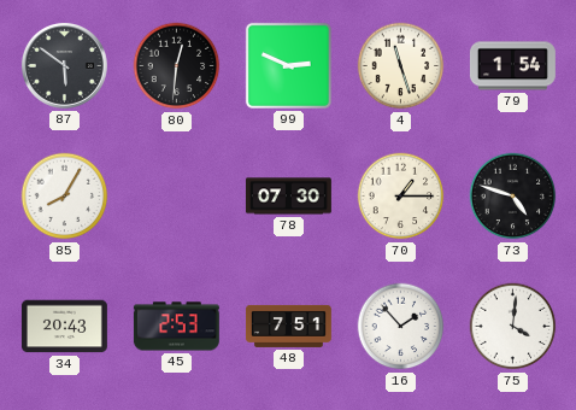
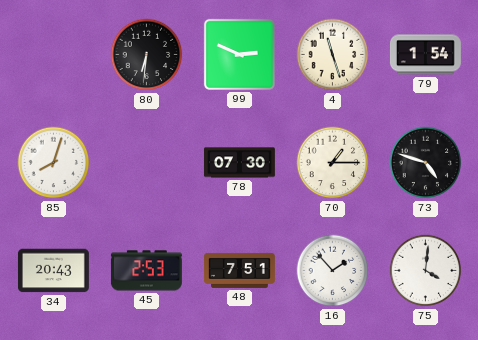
87: 5:51 -> none
80: 12:31 -> 6:31
85: 8:05 -> 8:03
